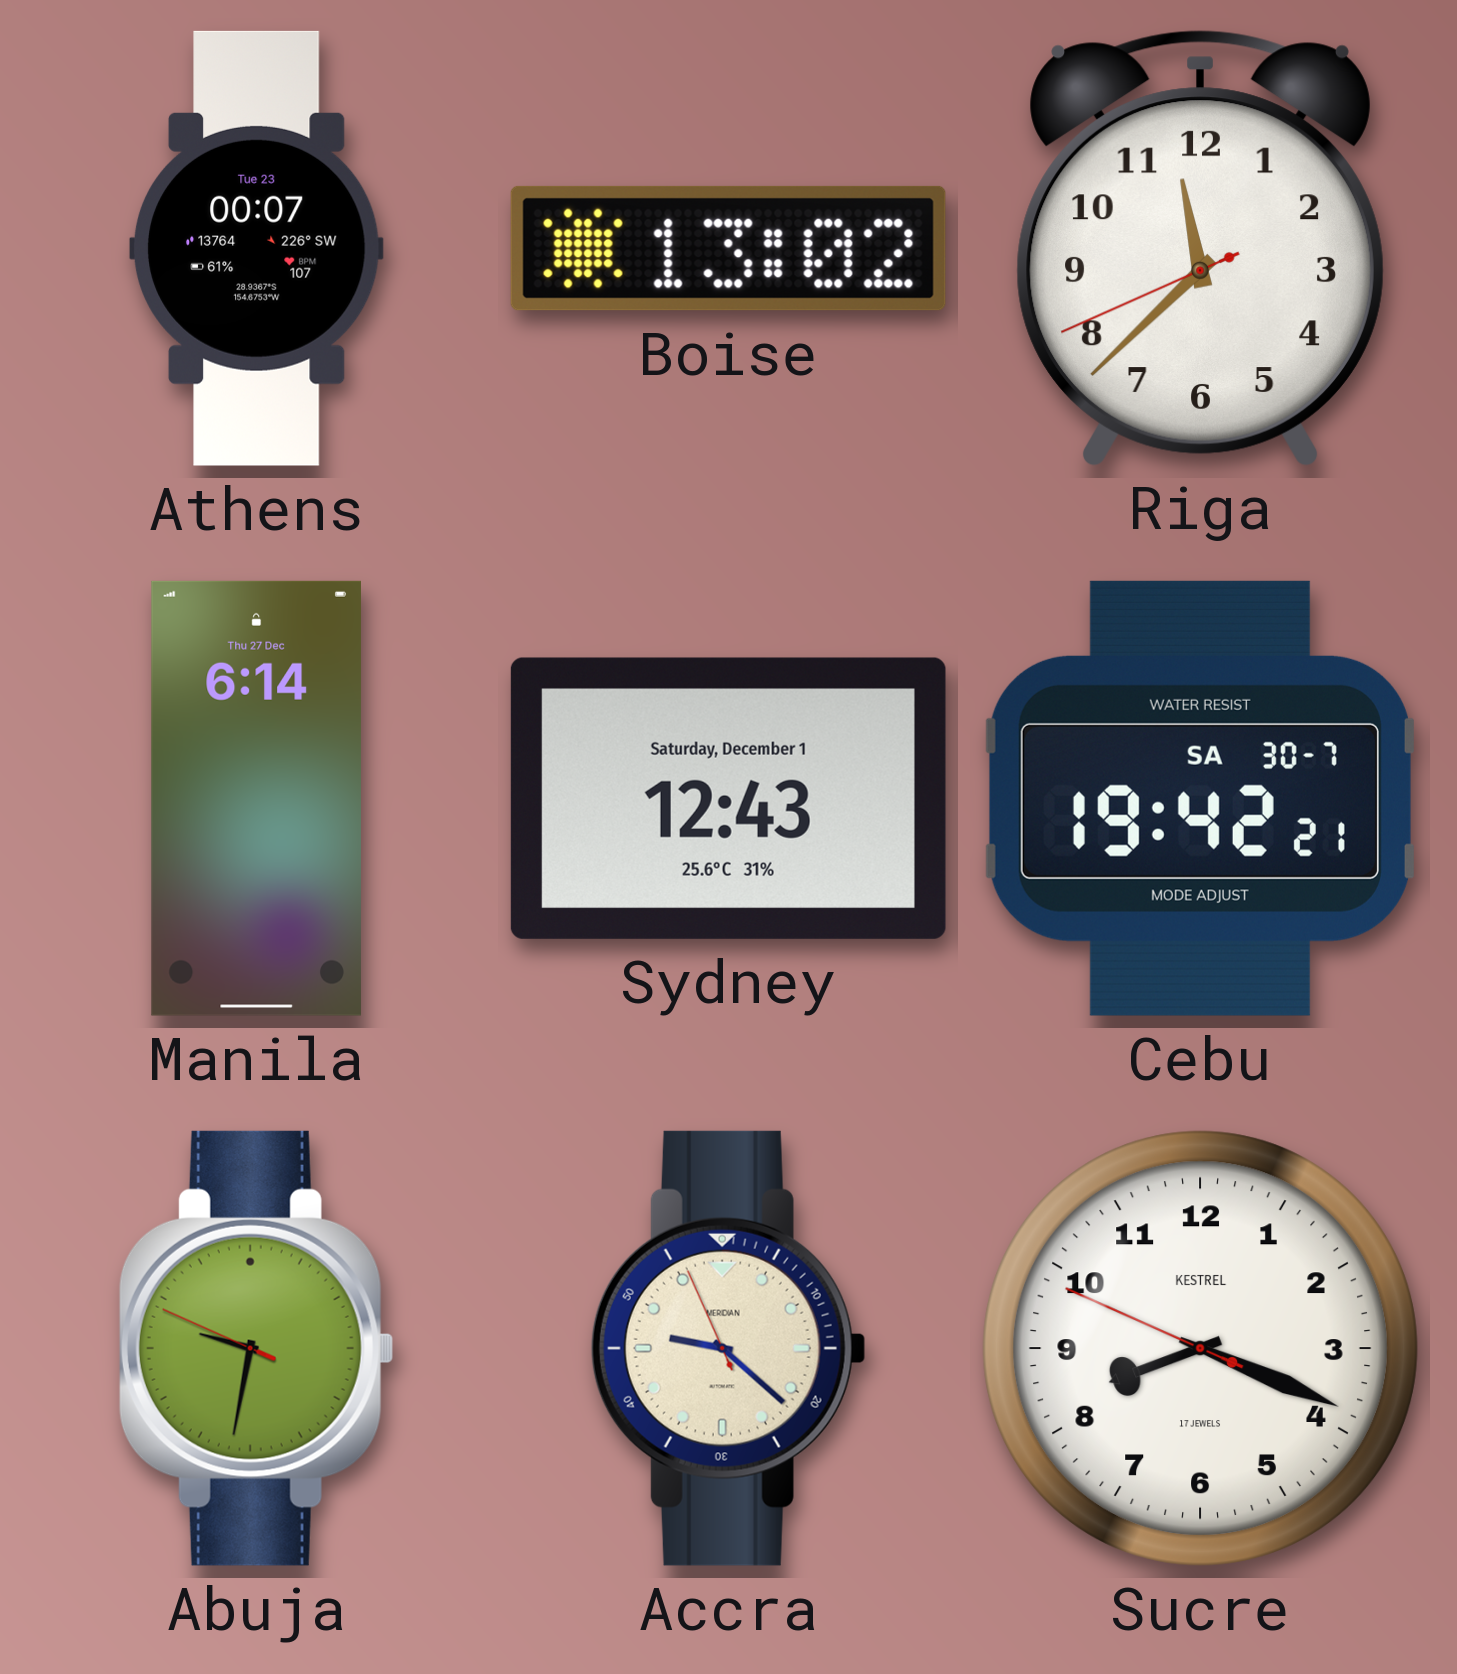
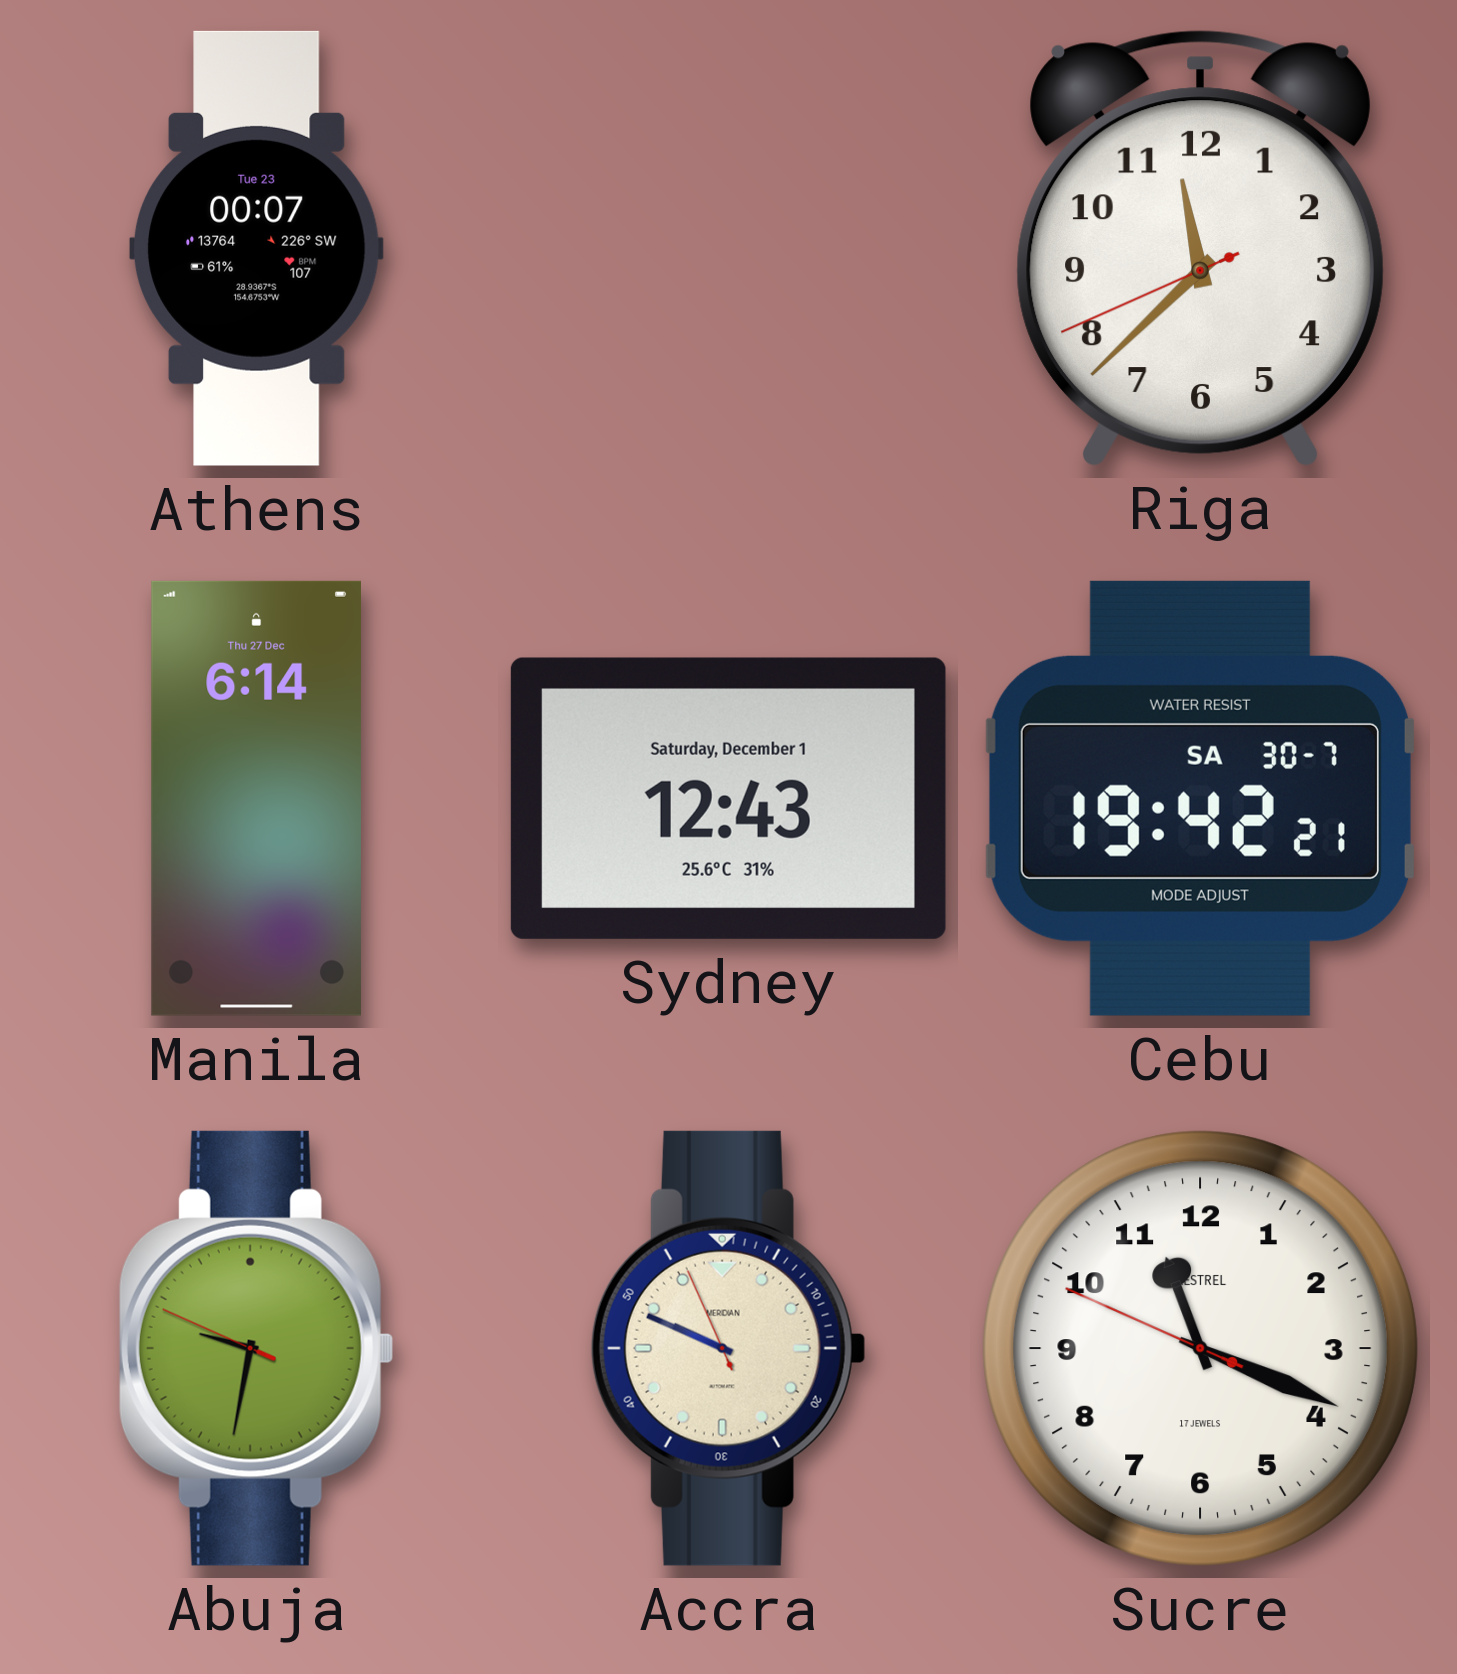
Boise: 13:02 -> none
Accra: 9:21 -> 9:48
Sucre: 8:18 -> 11:18
